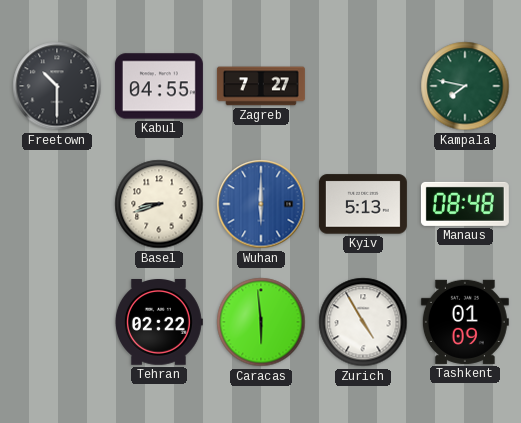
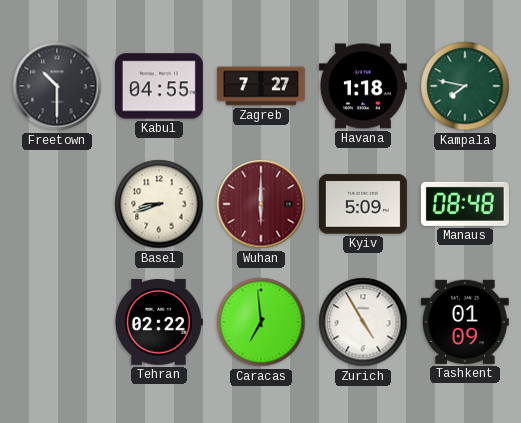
Havana: none -> 1:18
Wuhan dial: blue -> burgundy
Kyiv: 5:13 -> 5:09
Caracas: 5:59 -> 6:59
